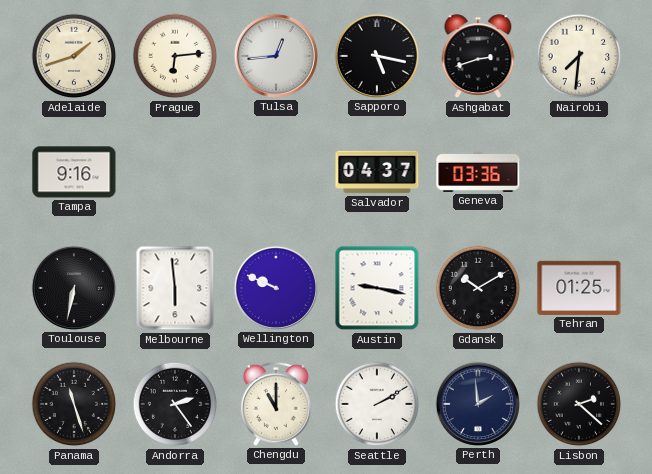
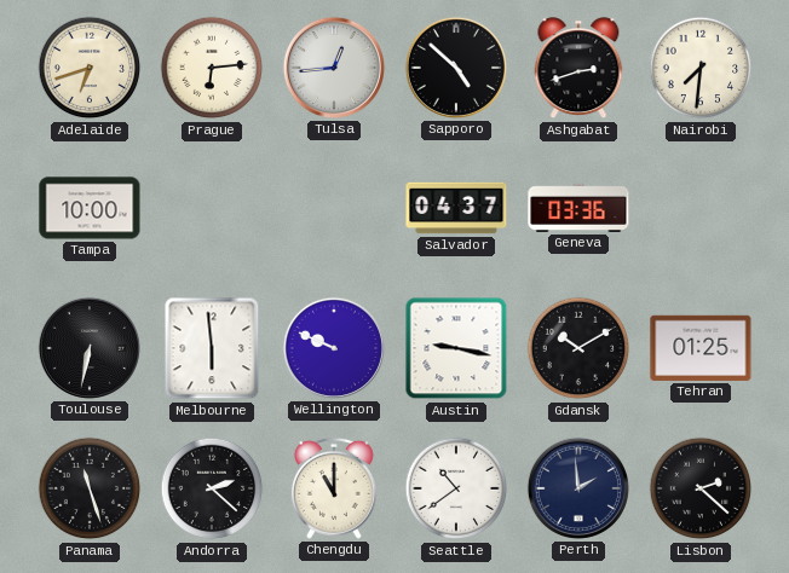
Adelaide: 1:42 -> 6:42
Sapporo: 5:17 -> 4:52
Tampa: 9:16 -> 10:00
Andorra: 2:24 -> 2:22
Seattle: 2:10 -> 10:39
